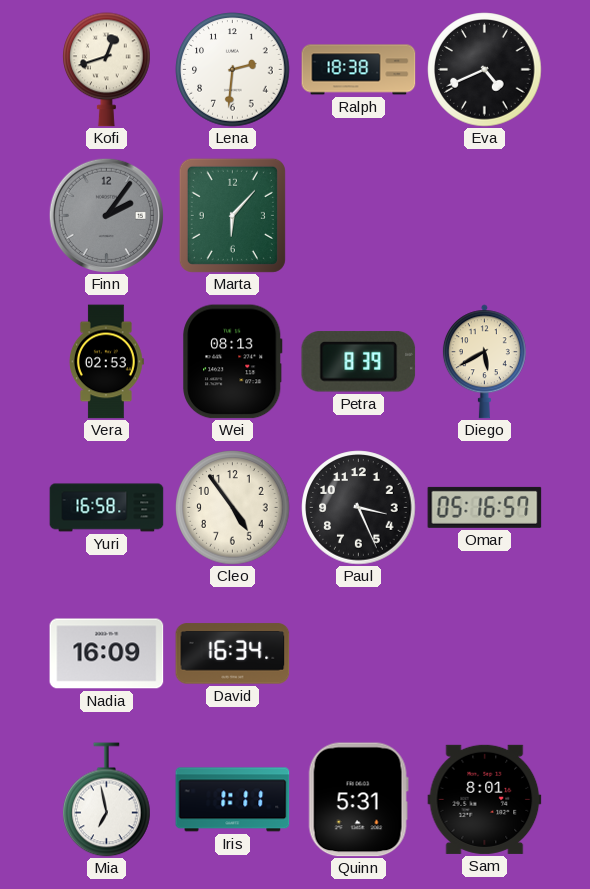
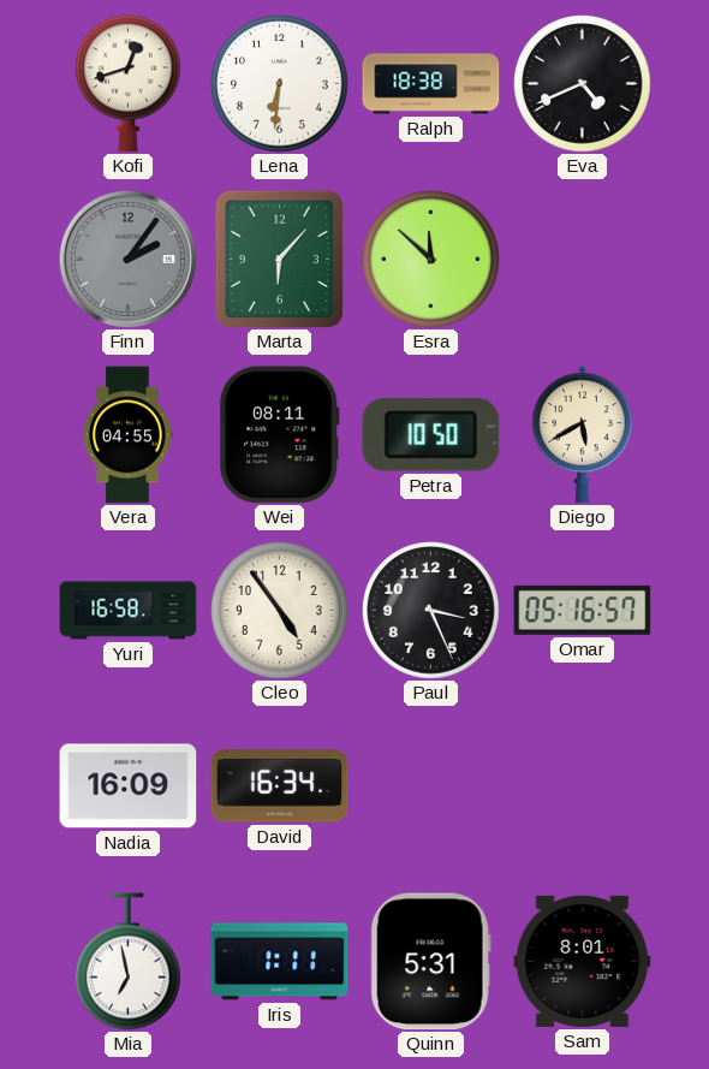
Lena: 2:31 -> 6:31
Esra: none -> 11:52
Vera: 02:53 -> 04:55
Wei: 08:13 -> 08:11
Petra: 8:39 -> 10:50
